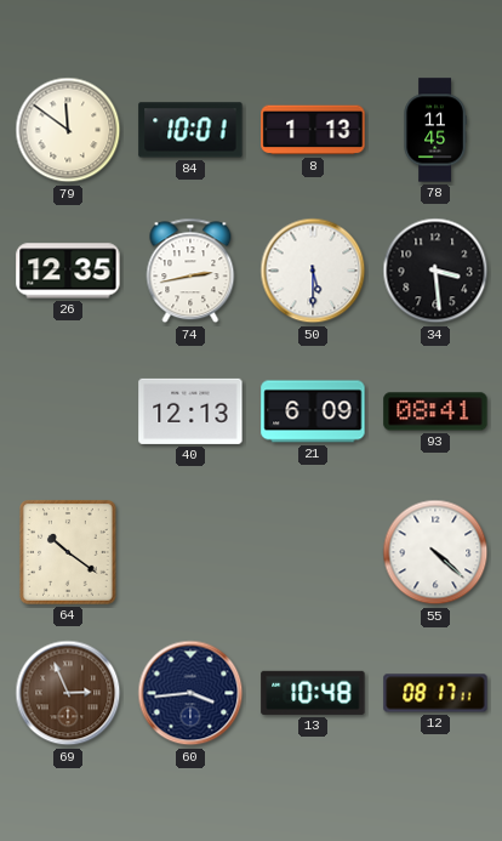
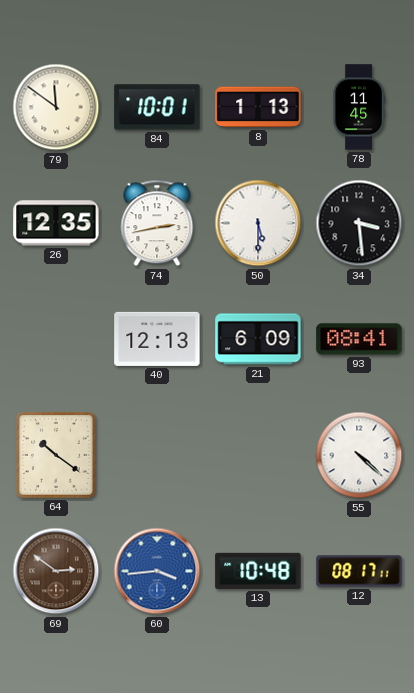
69: 2:56 -> 2:51
60 dial: navy -> blue
